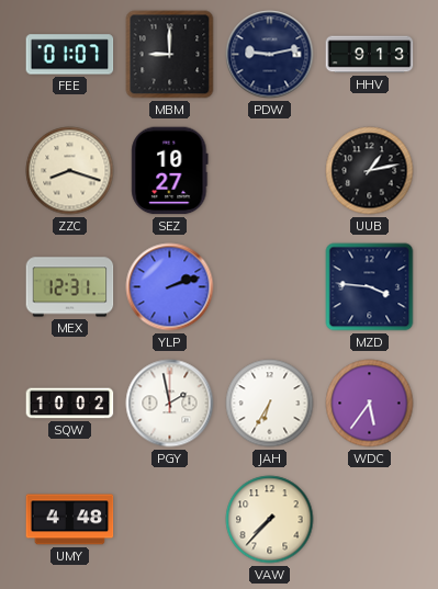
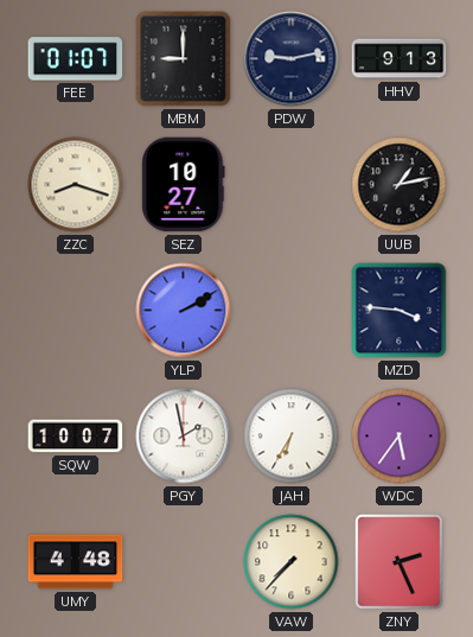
MEX: 12:31 -> none
YLP: 2:12 -> 2:10
SQW: 10:02 -> 10:07
ZNY: none -> 2:26
